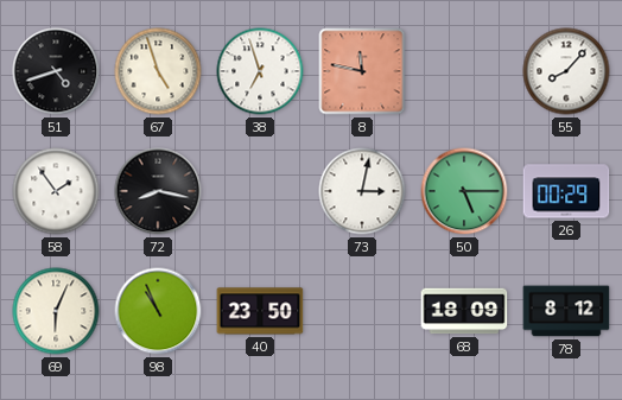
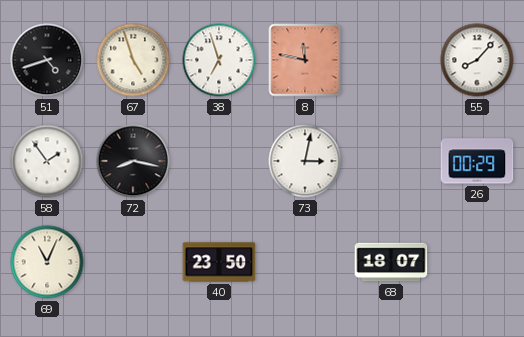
50: 5:15 -> none
69: 6:04 -> 11:04
98: 10:56 -> none
68: 18:09 -> 18:07
78: 8:12 -> none
